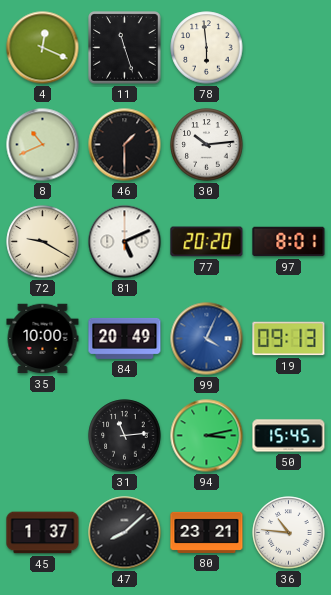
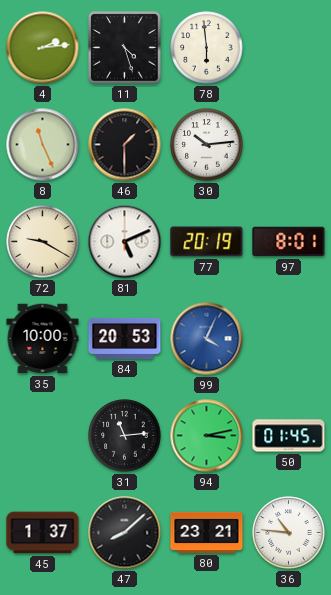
4: 12:19 -> 2:14
11: 11:27 -> 4:27
8: 10:41 -> 11:26
77: 20:20 -> 20:19
84: 20:49 -> 20:53
19: 09:13 -> none
50: 15:45 -> 01:45
